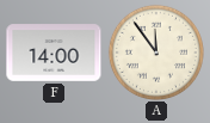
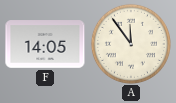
F: 14:00 -> 14:05
